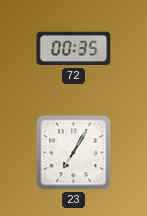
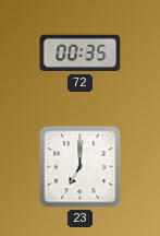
23: 7:05 -> 7:00
